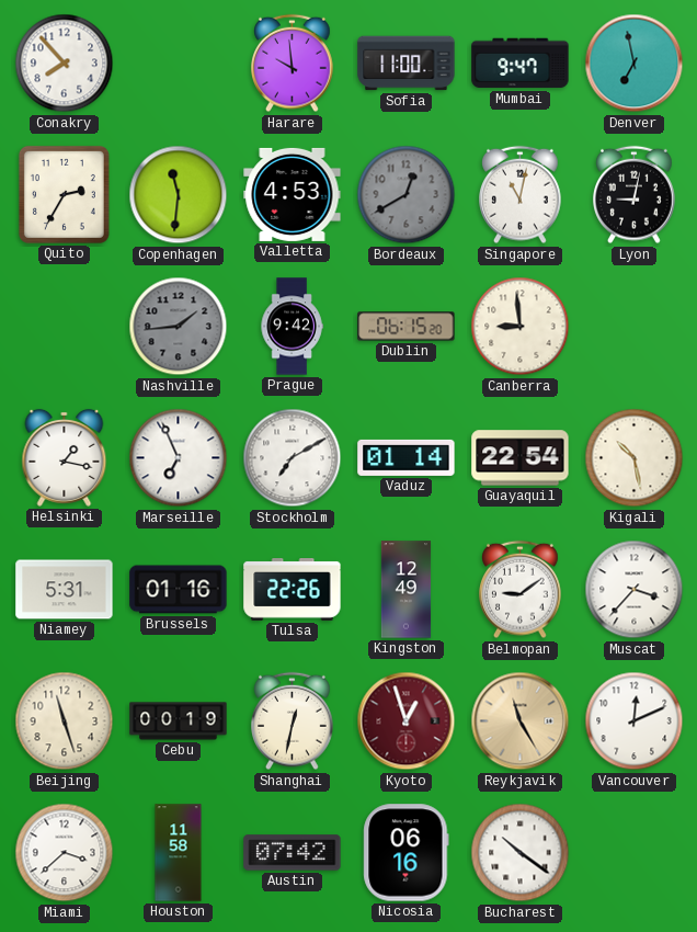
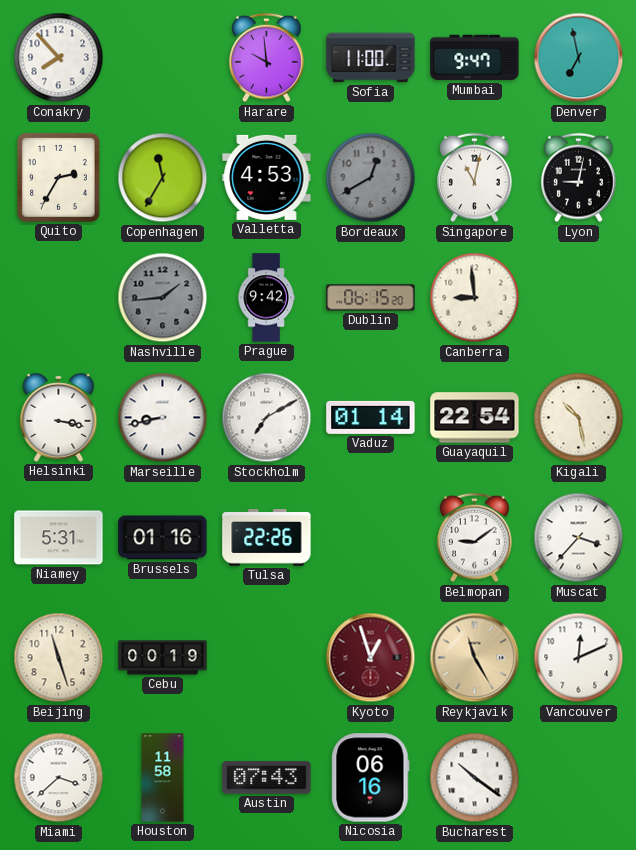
Copenhagen: 11:31 -> 11:35
Helsinki: 1:17 -> 3:17
Marseille: 6:56 -> 8:43
Kingston: 12:49 -> none
Shanghai: 12:32 -> none
Austin: 07:42 -> 07:43
